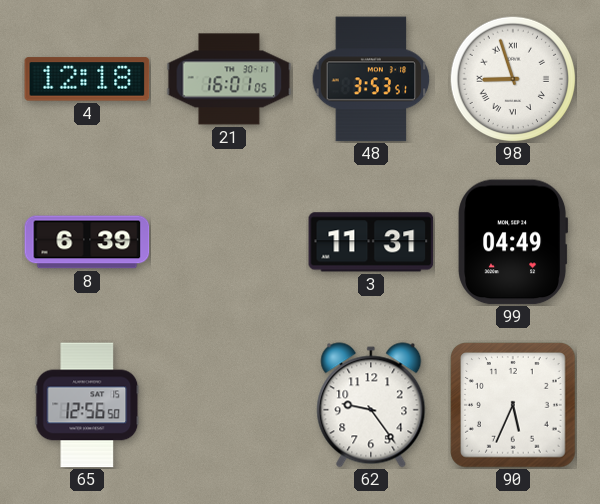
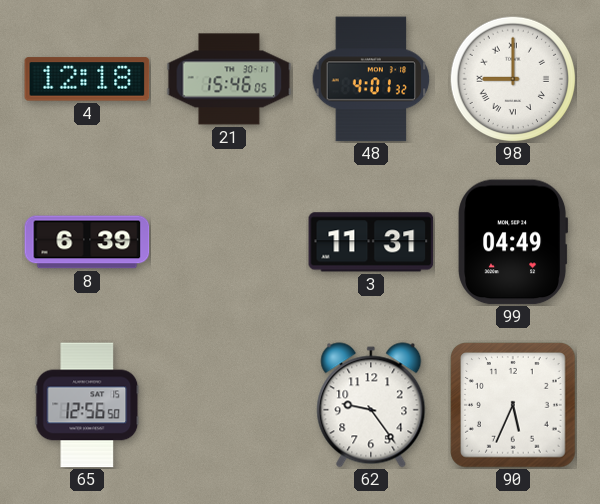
21: 16:01 -> 15:46
48: 3:53 -> 4:01
98: 8:57 -> 9:00
